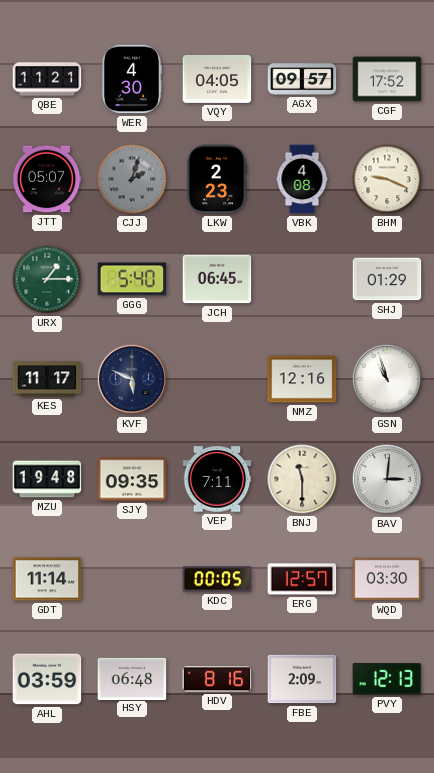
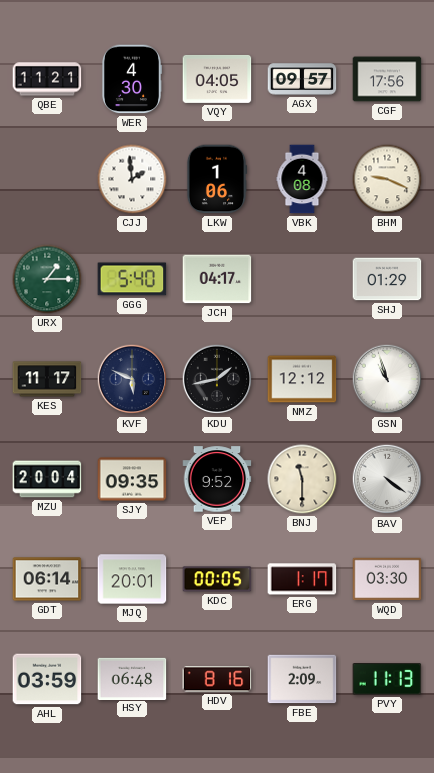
CGF: 17:52 -> 17:56
JTT: 05:07 -> none
CJJ: 2:03 -> 1:59
CJJ dial: grey -> white
LKW: 2:23 -> 1:06
JCH: 06:45 -> 04:17
KDU: none -> 1:43
NMZ: 12:16 -> 12:12
MZU: 19:48 -> 20:04
VEP: 7:11 -> 9:52
BAV: 3:01 -> 4:21
GDT: 11:14 -> 06:14
MJQ: none -> 20:01
ERG: 12:57 -> 1:17
PVY: 12:13 -> 11:13
